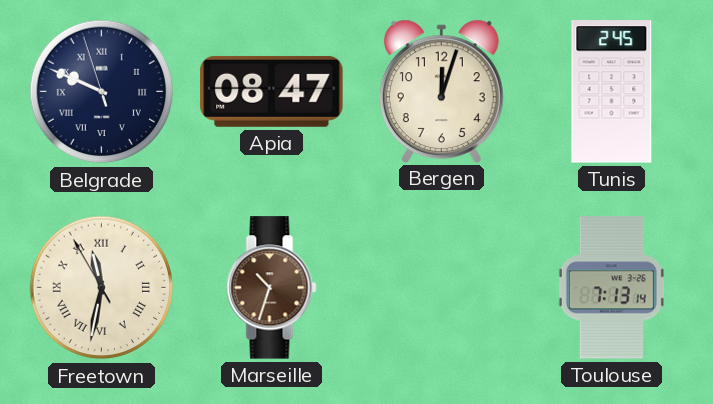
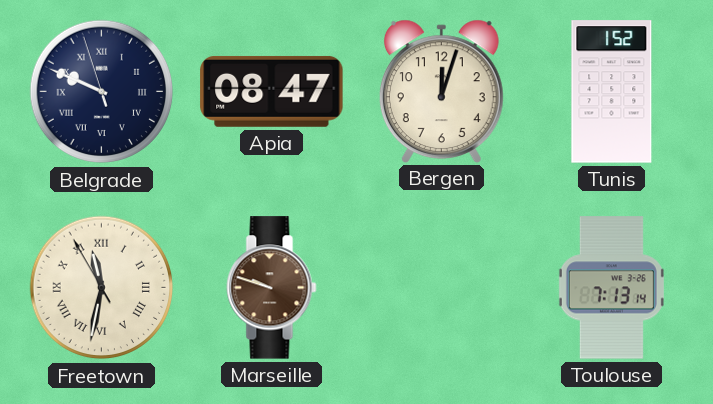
Tunis: 2:45 -> 1:52
Marseille: 10:33 -> 9:48
